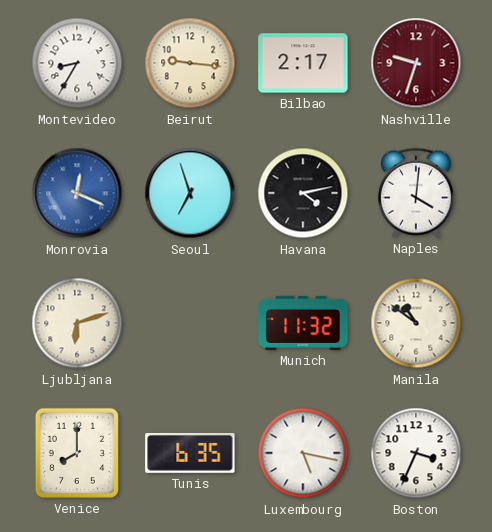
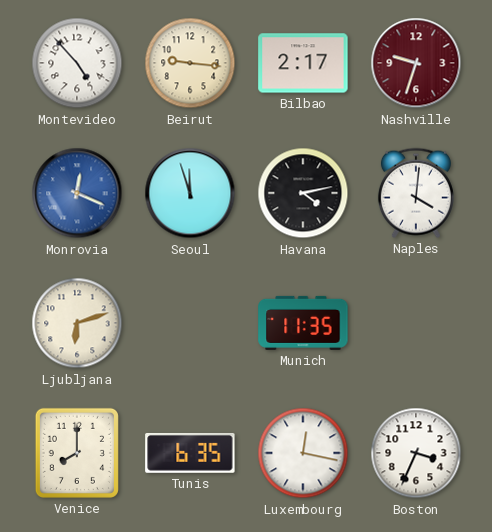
Montevideo: 8:35 -> 4:53
Seoul: 6:57 -> 11:57
Munich: 11:32 -> 11:35
Manila: 10:51 -> none
Luxembourg: 5:17 -> 12:17
